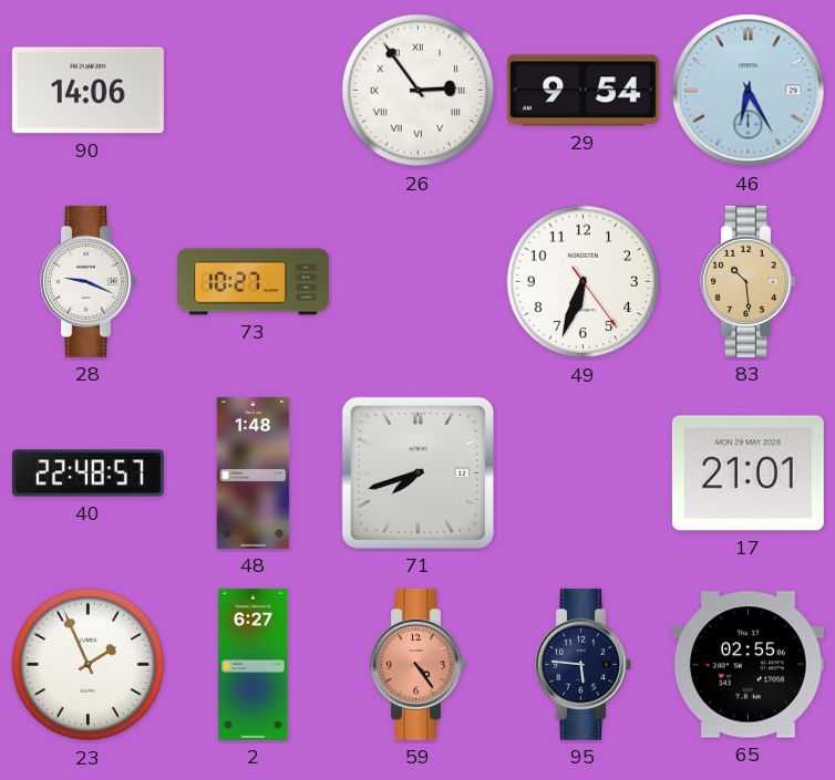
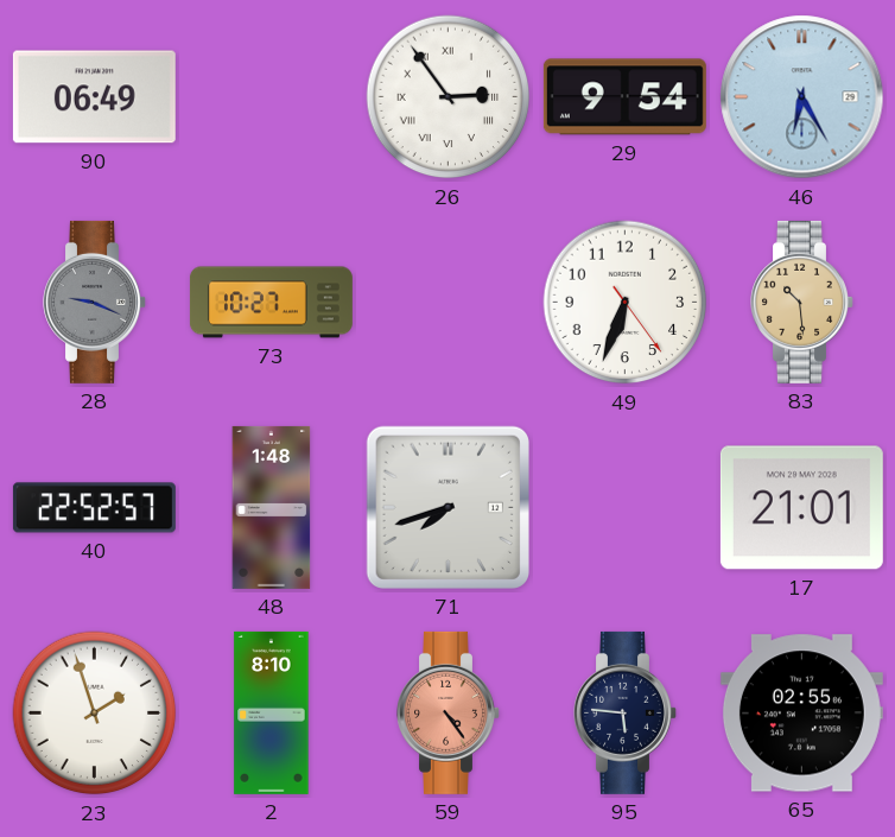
90: 14:06 -> 06:49
28 dial: white -> grey
40: 22:48 -> 22:52
23: 1:56 -> 1:57
2: 6:27 -> 8:10
